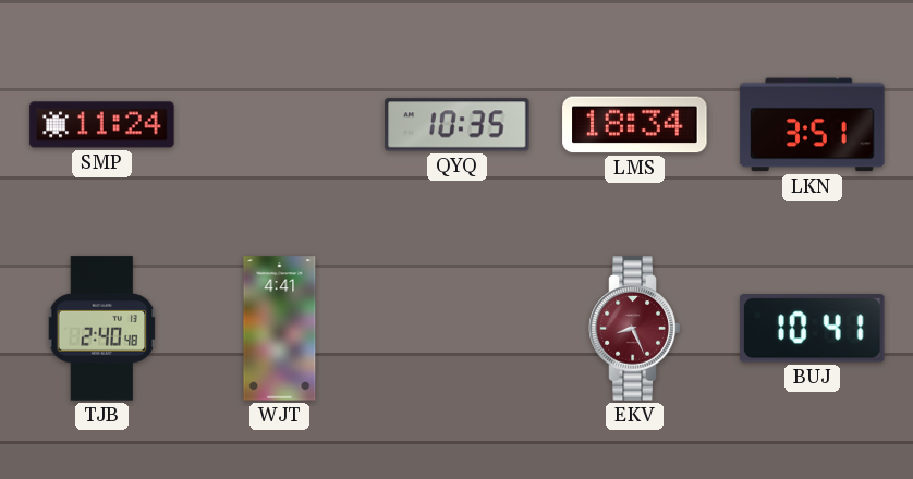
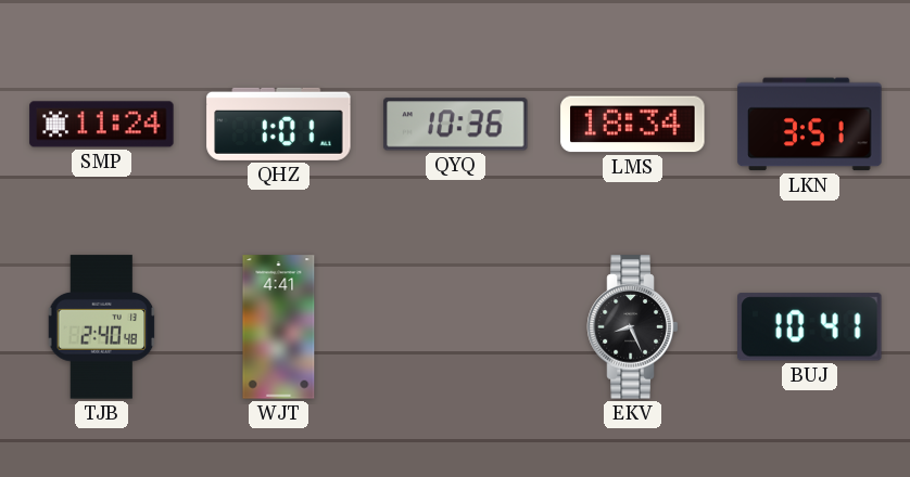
QHZ: none -> 1:01
QYQ: 10:35 -> 10:36
EKV dial: burgundy -> black
